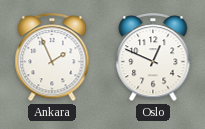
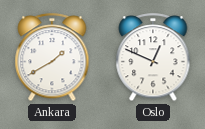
Ankara: 1:56 -> 1:40
